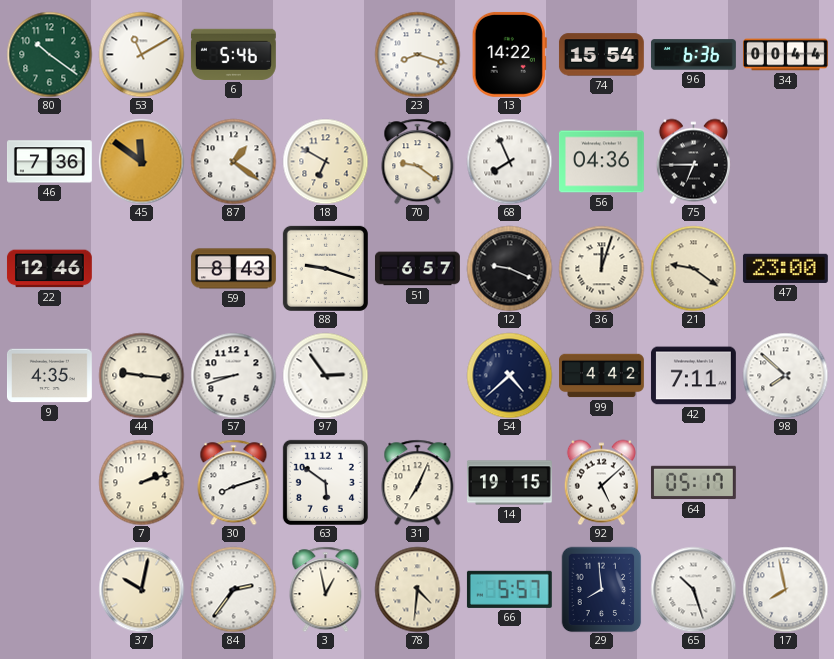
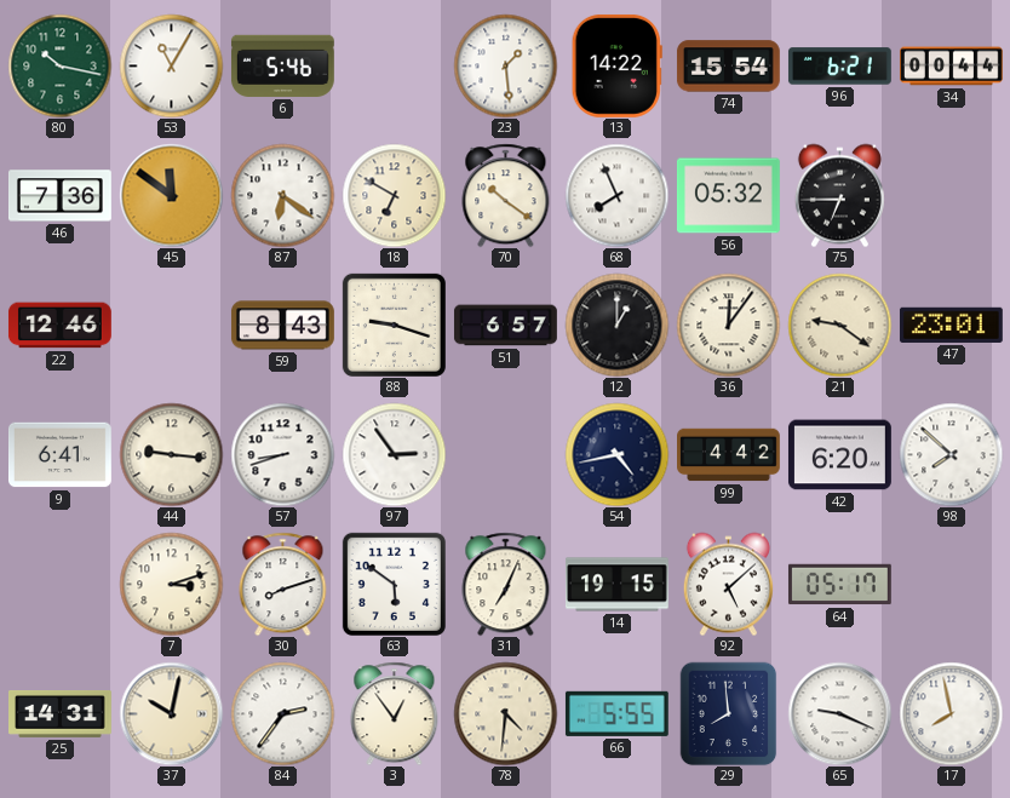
80: 10:21 -> 10:17
53: 11:10 -> 11:05
23: 8:18 -> 1:29
96: 6:36 -> 6:21
87: 1:21 -> 6:21
70: 9:21 -> 10:21
56: 04:36 -> 05:32
12: 9:19 -> 1:00
36: 12:03 -> 12:06
47: 23:00 -> 23:01
9: 4:35 -> 6:41
54: 4:38 -> 4:43
42: 7:11 -> 6:20
7: 2:12 -> 3:12
25: none -> 14:31
3: 12:58 -> 12:54
66: 5:57 -> 5:55
65: 10:27 -> 9:19
